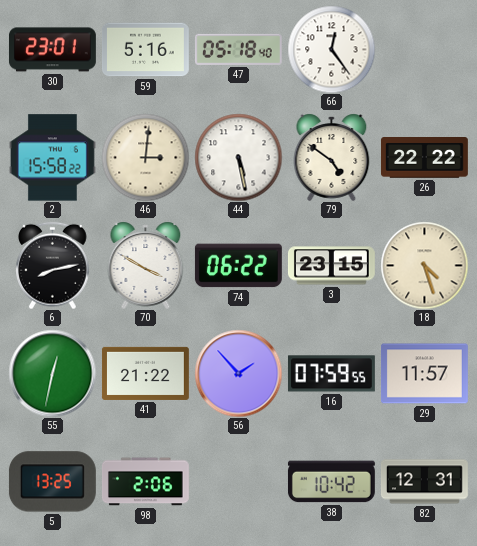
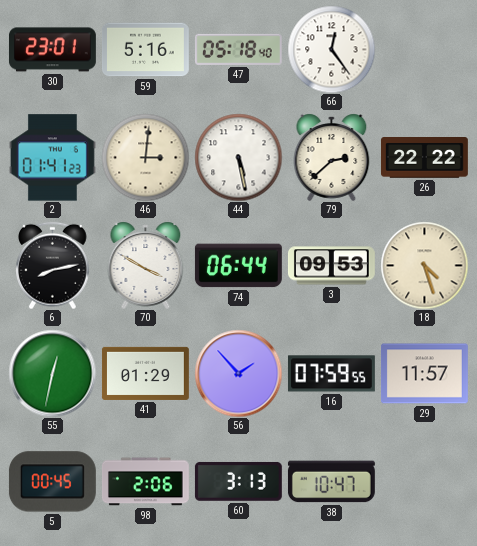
2: 15:58 -> 01:41
79: 4:51 -> 2:38
74: 06:22 -> 06:44
3: 23:15 -> 09:53
41: 21:22 -> 01:29
5: 13:25 -> 00:45
60: none -> 3:13
38: 10:42 -> 10:47
82: 12:31 -> none
